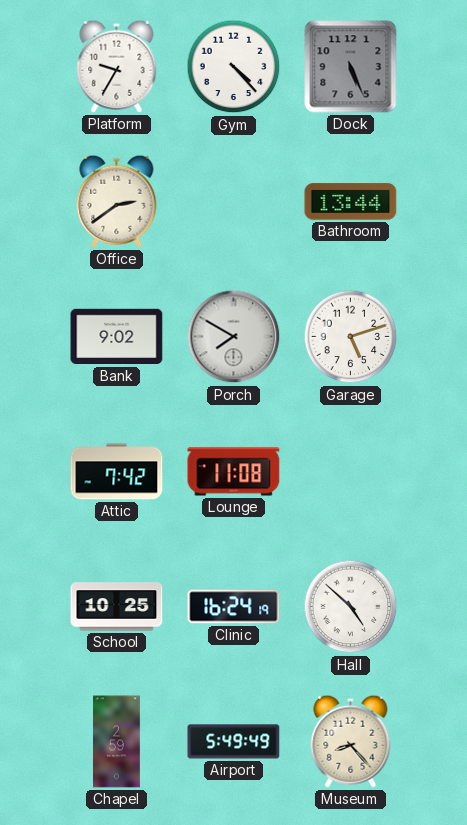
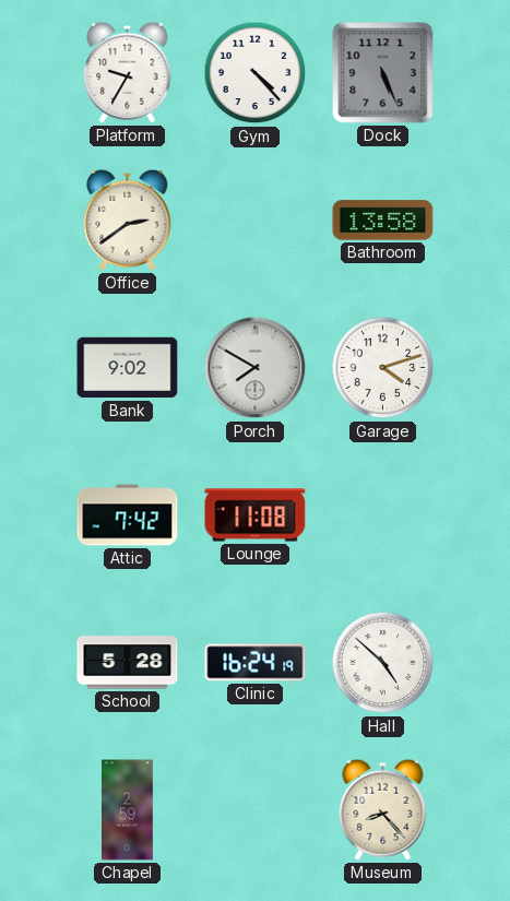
Bathroom: 13:44 -> 13:58
Garage: 5:12 -> 4:12
School: 10:25 -> 5:28
Airport: 5:49 -> none
